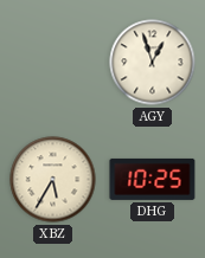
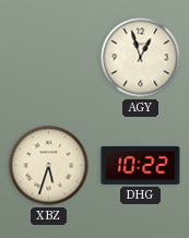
XBZ: 5:35 -> 5:33
DHG: 10:25 -> 10:22
